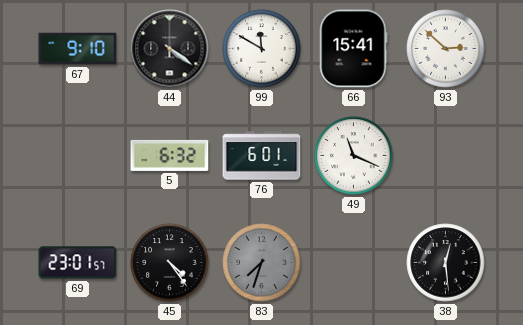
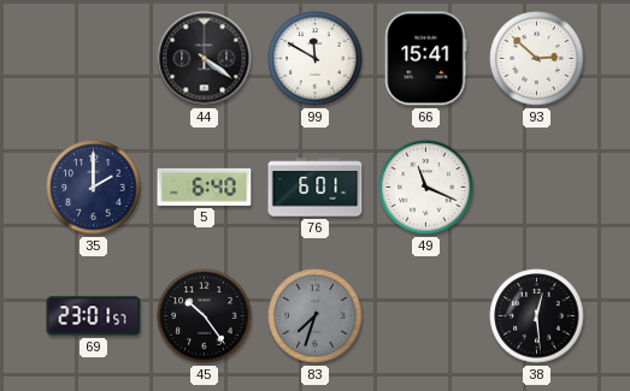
67: 9:10 -> none
35: none -> 2:00
5: 6:32 -> 6:40
45: 4:24 -> 10:24
